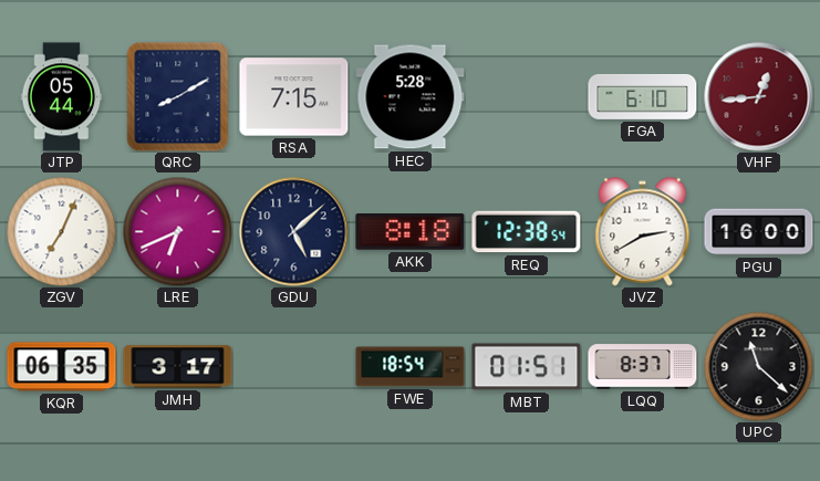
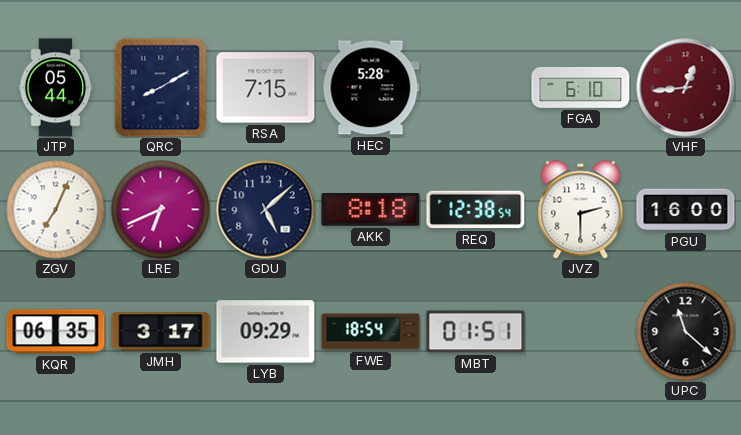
JVZ: 2:40 -> 2:30
LYB: none -> 09:29
LQQ: 8:37 -> none
